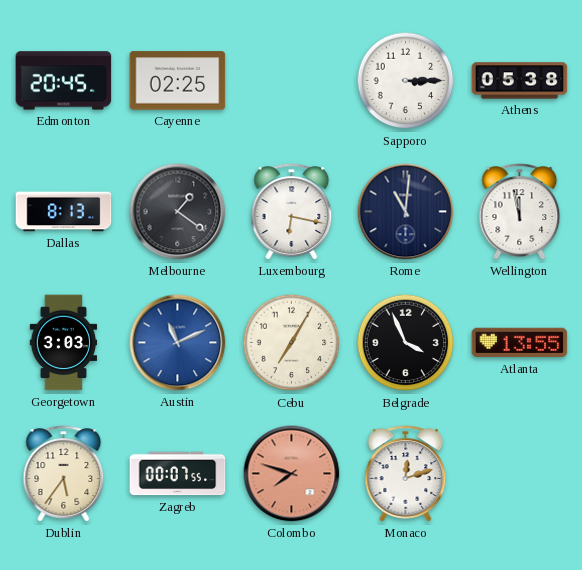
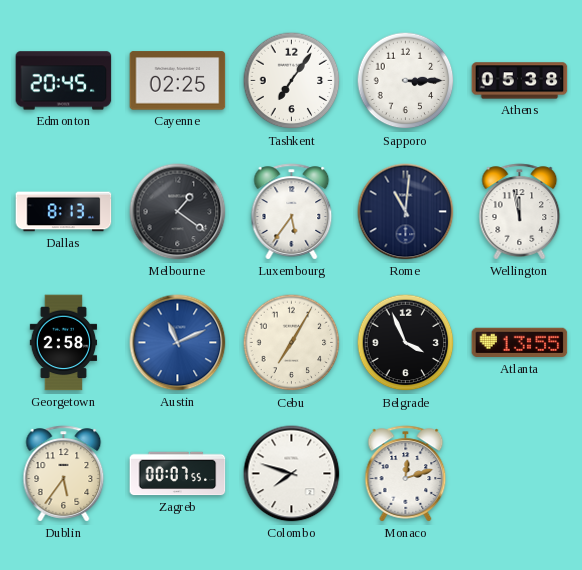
Tashkent: none -> 7:06
Luxembourg: 6:17 -> 5:36
Georgetown: 3:03 -> 2:58
Colombo dial: salmon -> white
